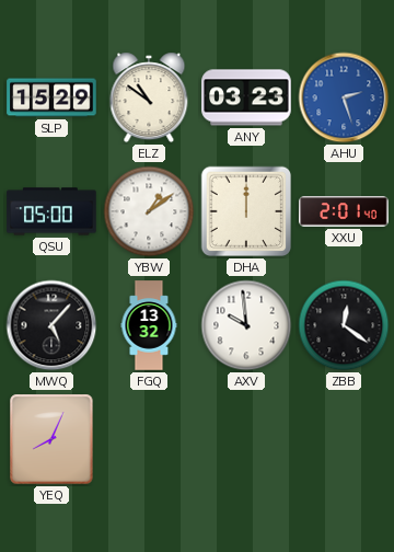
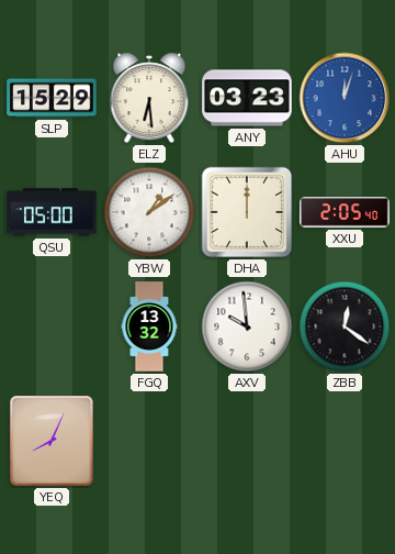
ELZ: 10:51 -> 6:29
AHU: 2:27 -> 12:03
XXU: 2:01 -> 2:05
MWQ: 5:07 -> none
